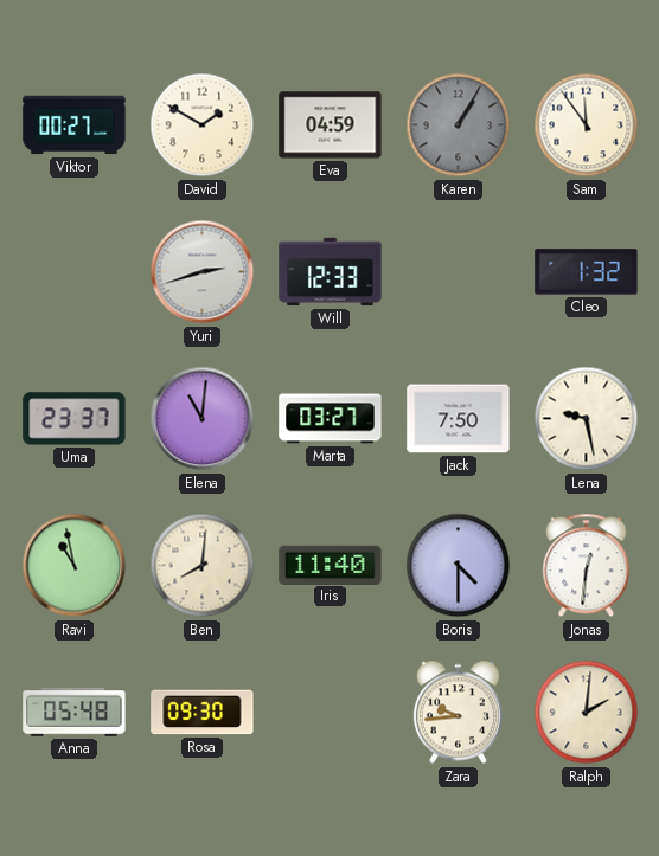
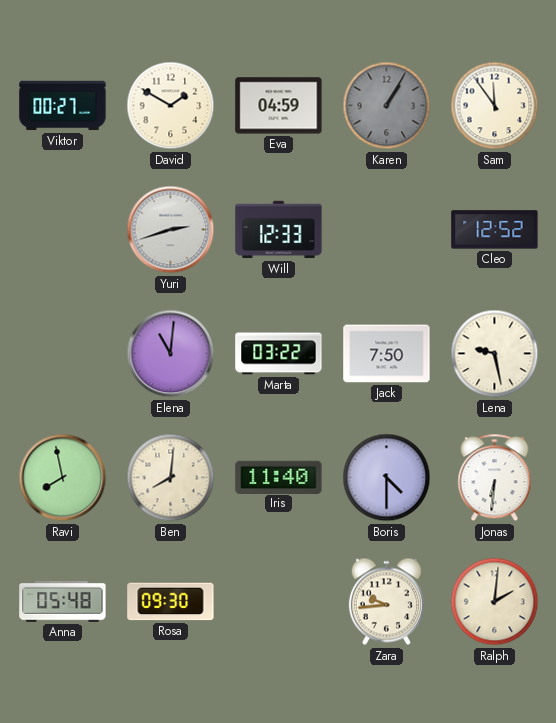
Cleo: 1:32 -> 12:52
Uma: 23:37 -> none
Marta: 03:27 -> 03:22
Ravi: 10:58 -> 7:58
Jonas: 12:31 -> 6:31
